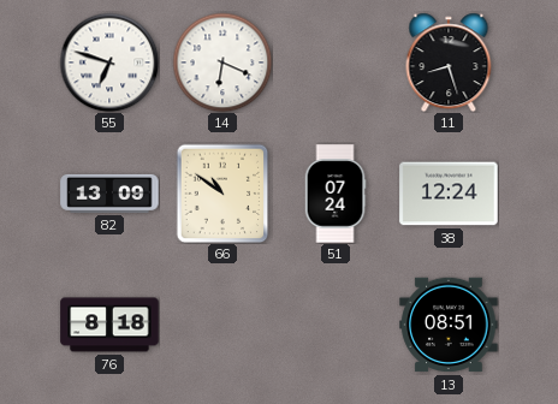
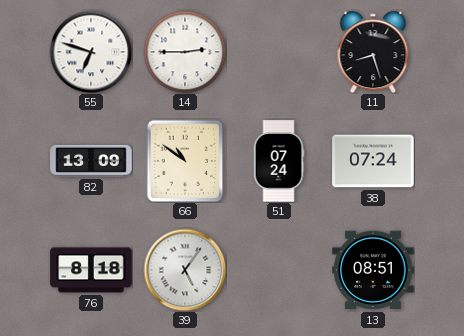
14: 6:19 -> 2:45
38: 12:24 -> 07:24
39: none -> 5:06
